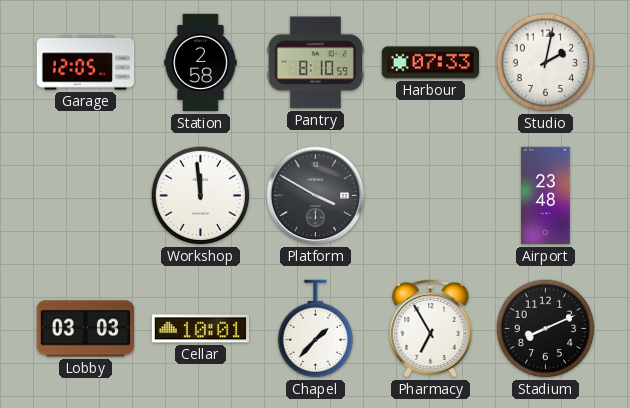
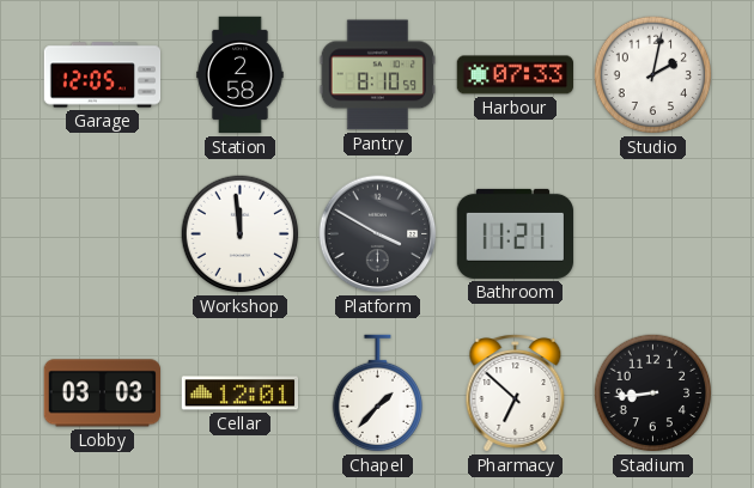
Bathroom: none -> 11:21
Airport: 23:48 -> none
Cellar: 10:01 -> 12:01
Pharmacy: 6:55 -> 6:52
Stadium: 8:11 -> 8:44
